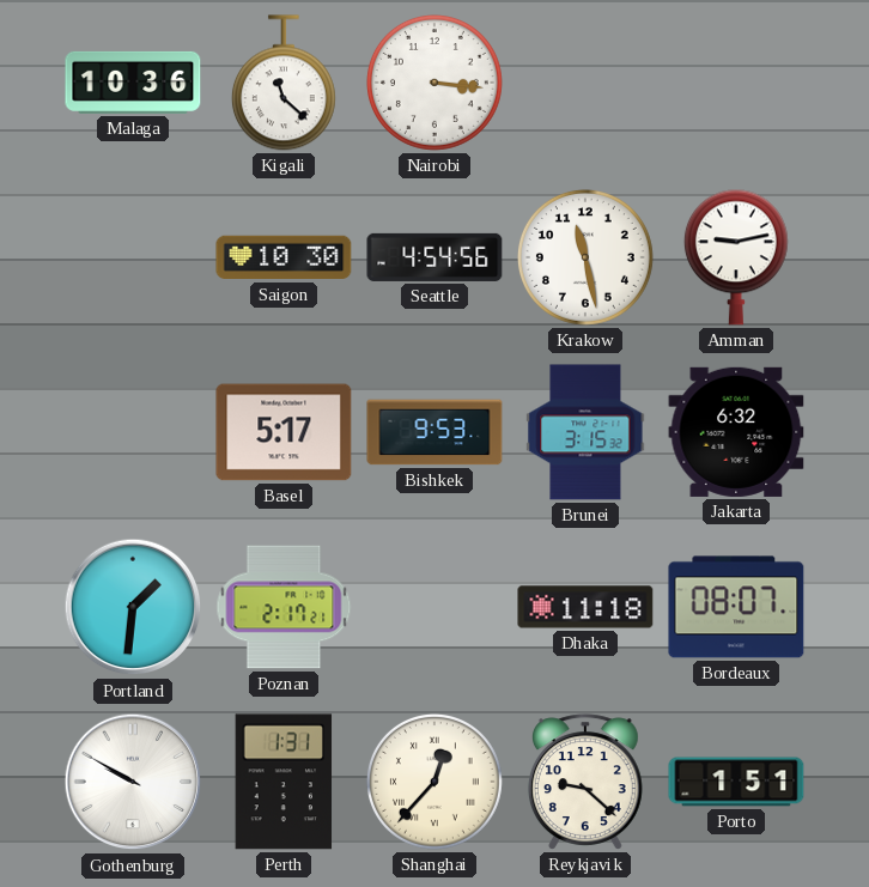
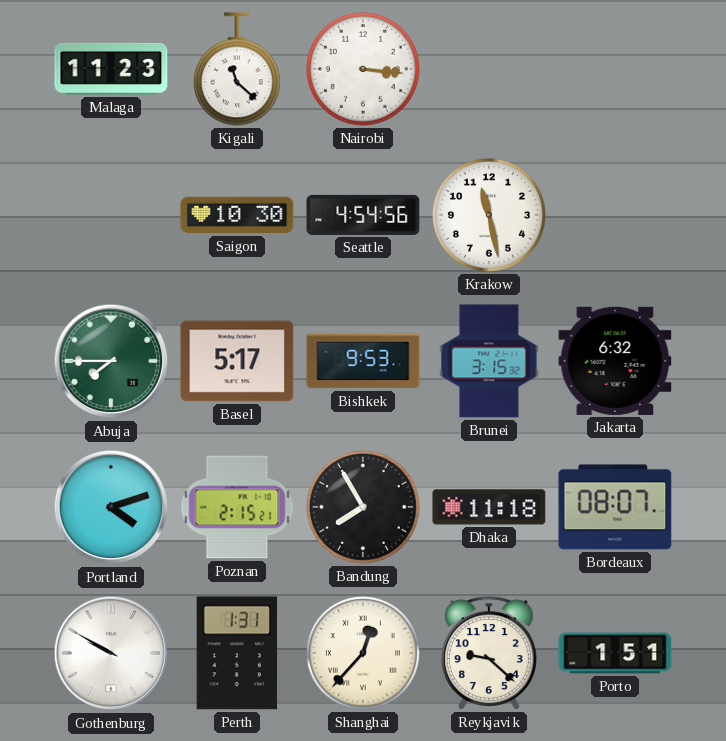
Malaga: 10:36 -> 11:23
Amman: 9:13 -> none
Abuja: none -> 7:45
Portland: 1:31 -> 4:12
Poznan: 2:17 -> 2:15
Bandung: none -> 7:55
